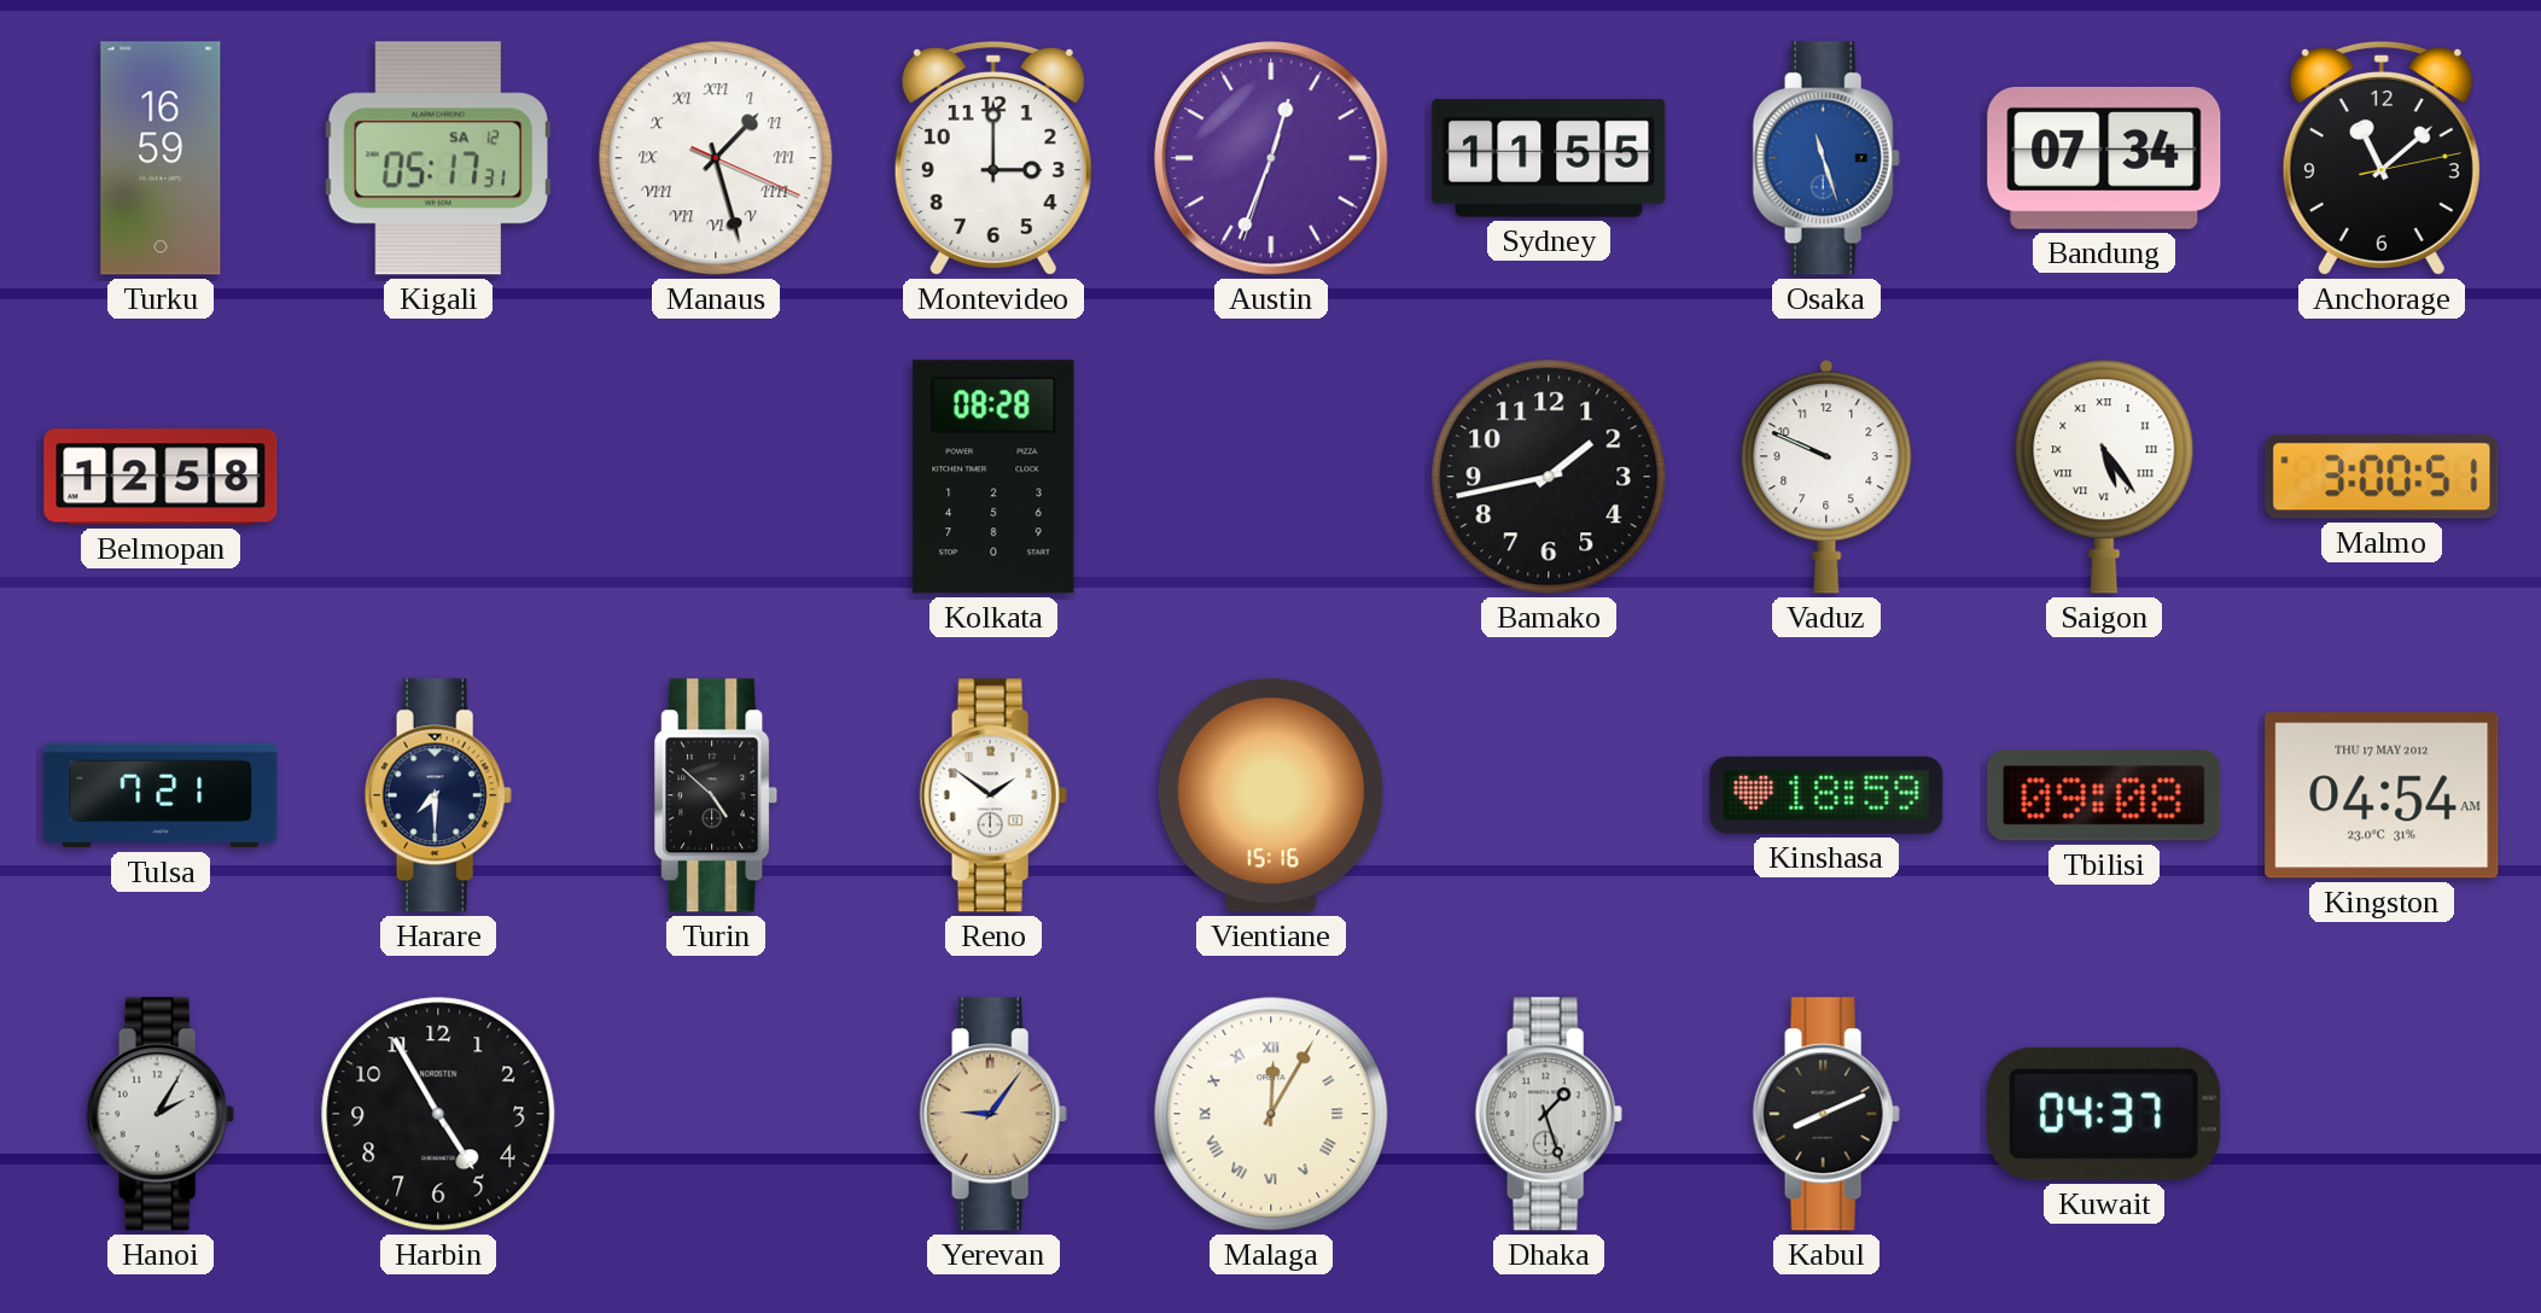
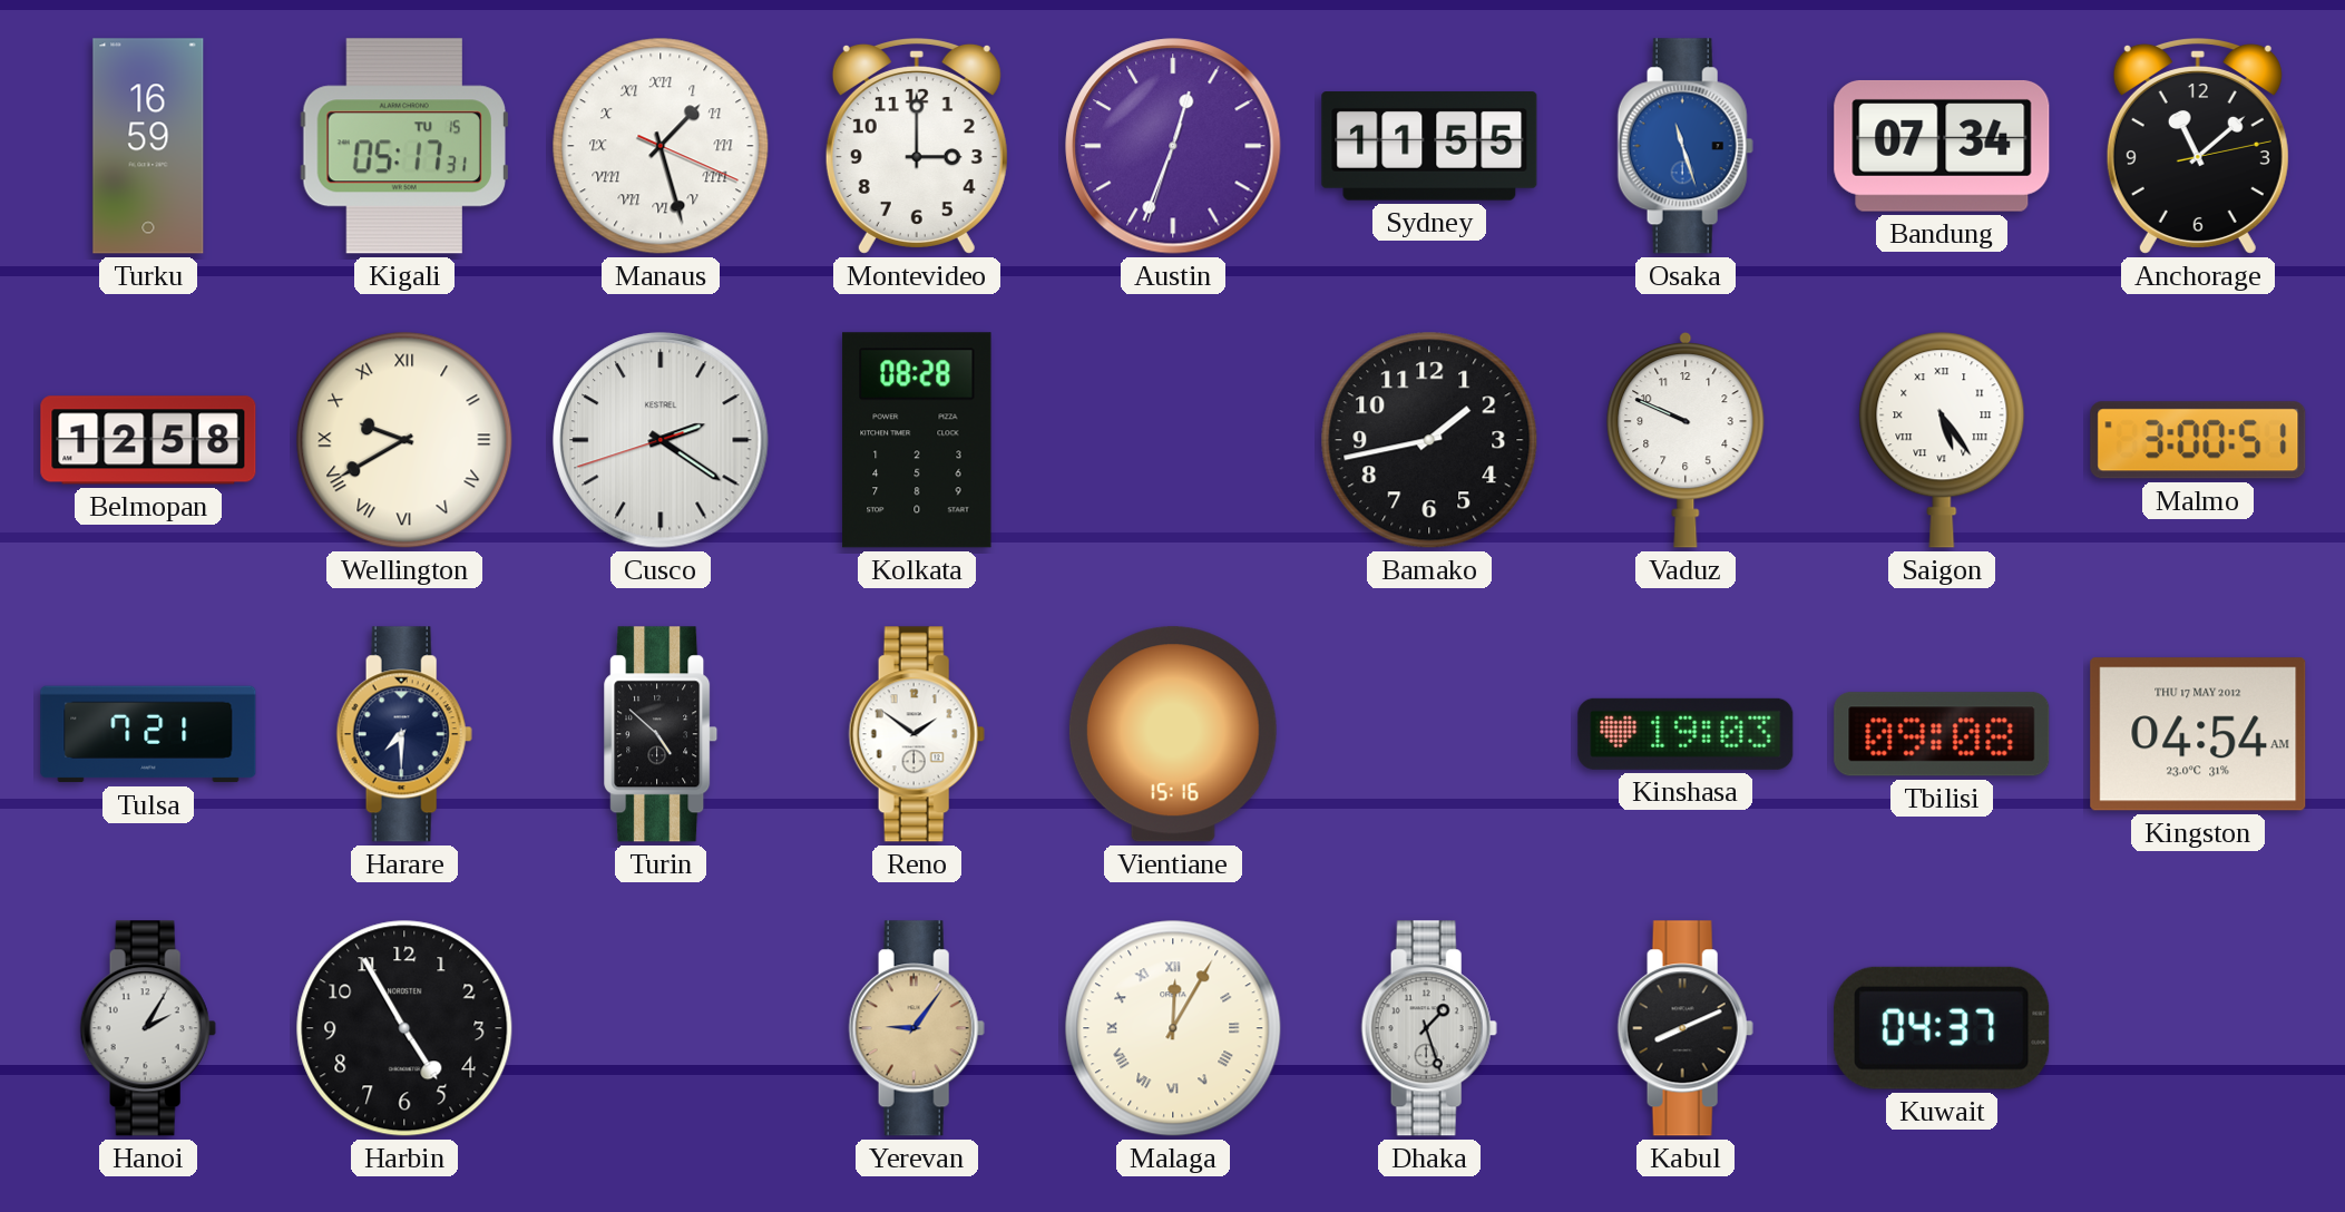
Kigali date: SA 12 -> TU 15
Wellington: none -> 9:40
Cusco: none -> 2:20
Kinshasa: 18:59 -> 19:03
